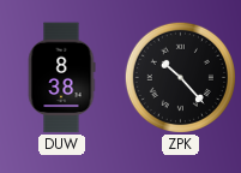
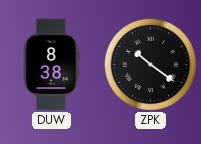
ZPK: 10:23 -> 10:21
